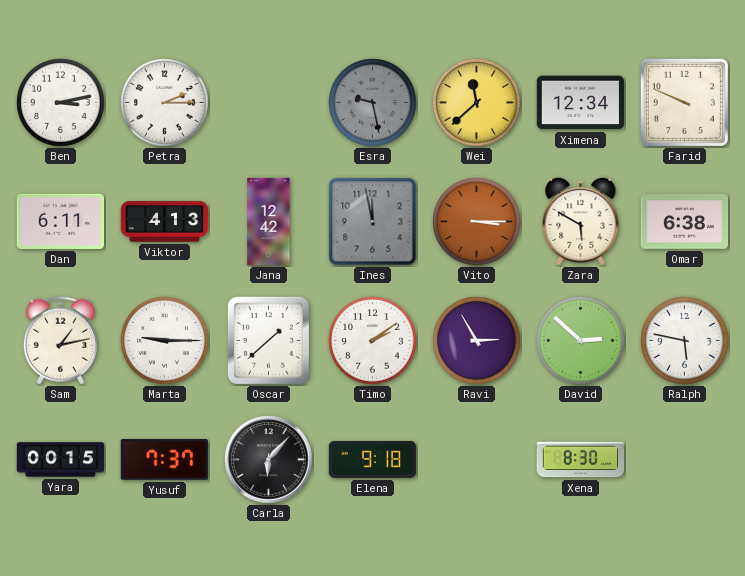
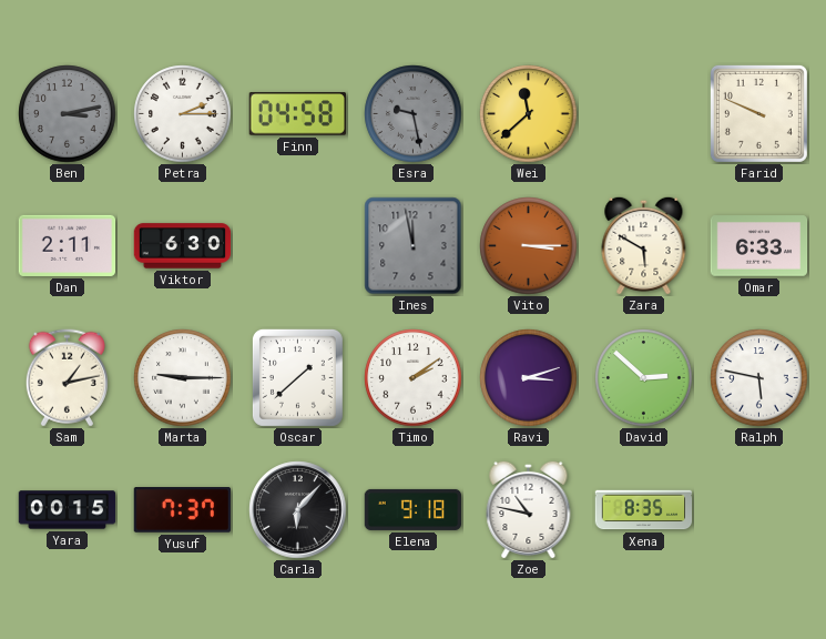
Ben dial: white -> grey
Finn: none -> 04:58
Ximena: 12:34 -> none
Dan: 6:11 -> 2:11
Viktor: 4:13 -> 6:30
Jana: 12:42 -> none
Omar: 6:38 -> 6:33
Ravi: 2:55 -> 3:12
Zoe: none -> 10:47
Xena: 8:30 -> 8:35
